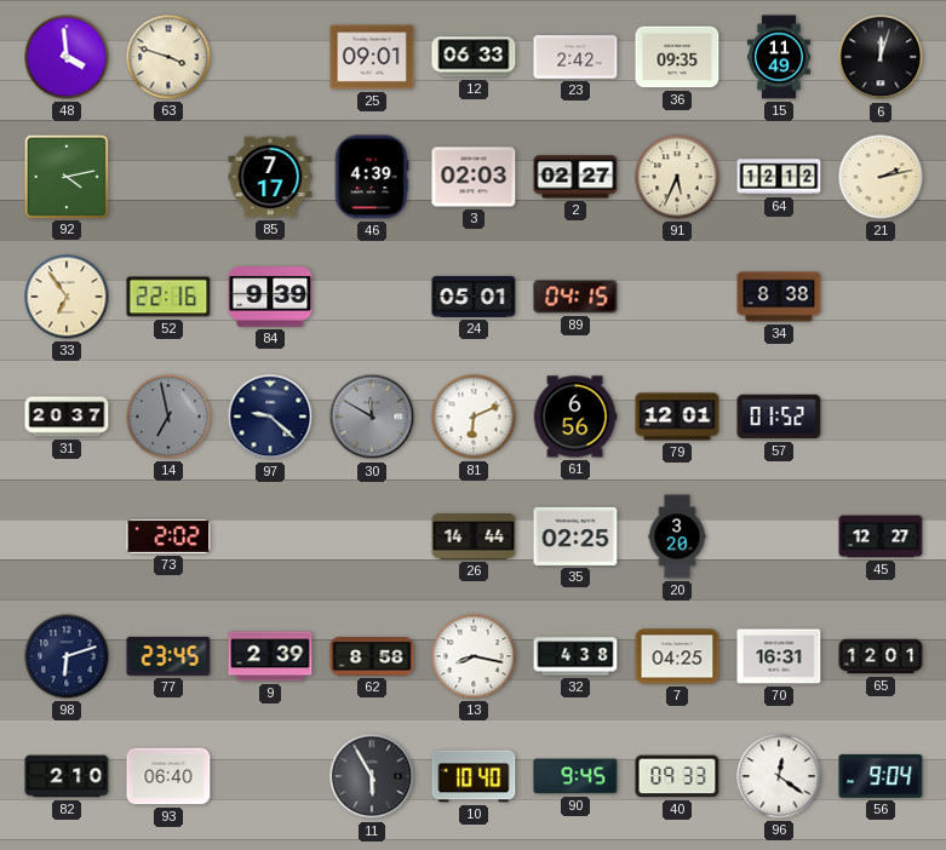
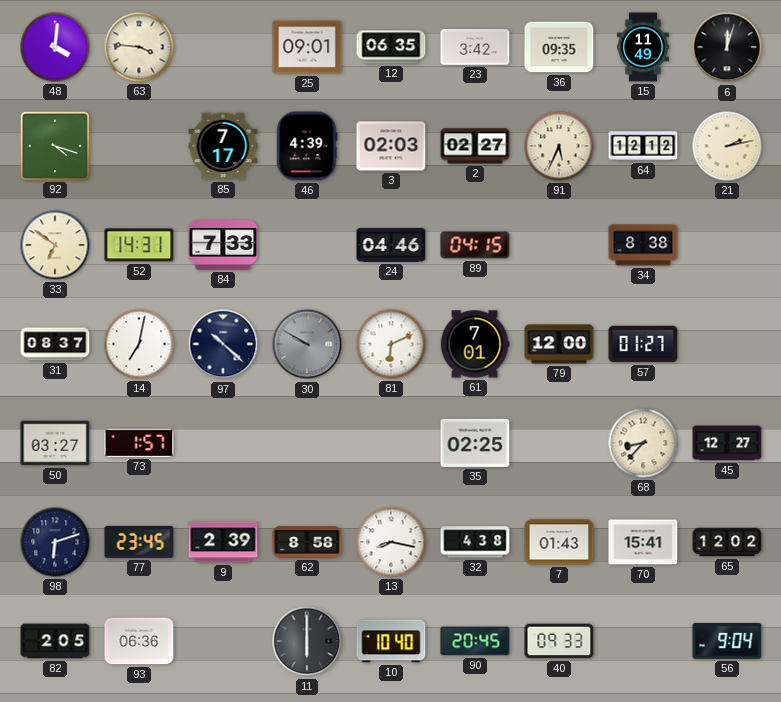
48: 3:59 -> 4:01
63: 3:48 -> 3:46
12: 06:33 -> 06:35
23: 2:42 -> 3:42
92: 4:13 -> 4:18
33: 6:54 -> 6:51
52: 22:16 -> 14:31
84: 9:39 -> 7:33
24: 05:01 -> 04:46
31: 20:37 -> 08:37
14: 6:58 -> 7:02
14 dial: grey -> white
97: 9:22 -> 10:22
30: 11:50 -> 9:50
61: 6:56 -> 7:01
79: 12:01 -> 12:00
57: 01:52 -> 01:27
50: none -> 03:27
73: 2:02 -> 1:57
26: 14:44 -> none
20: 3:20 -> none
68: none -> 8:37
7: 04:25 -> 01:43
70: 16:31 -> 15:41
65: 12:01 -> 12:02
82: 2:10 -> 2:05
93: 06:40 -> 06:36
11: 5:55 -> 6:00
90: 9:45 -> 20:45
96: 12:21 -> none
